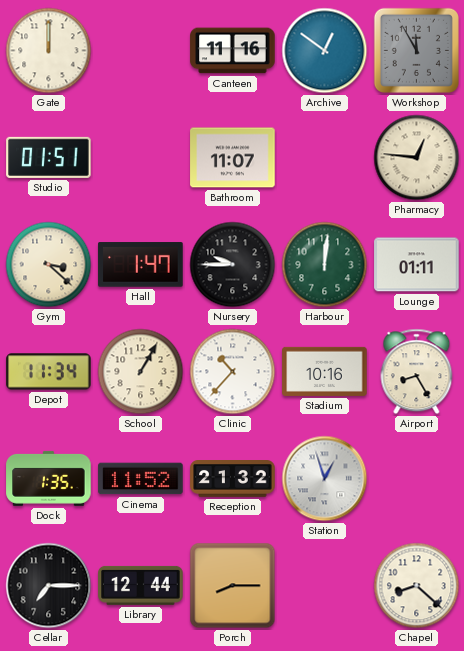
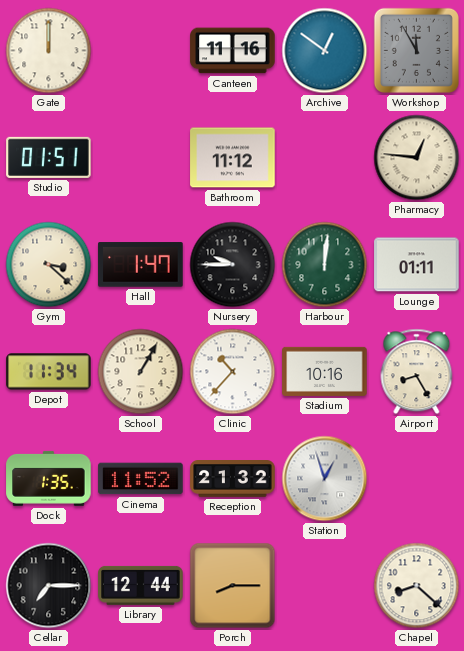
Bathroom: 11:07 -> 11:12
